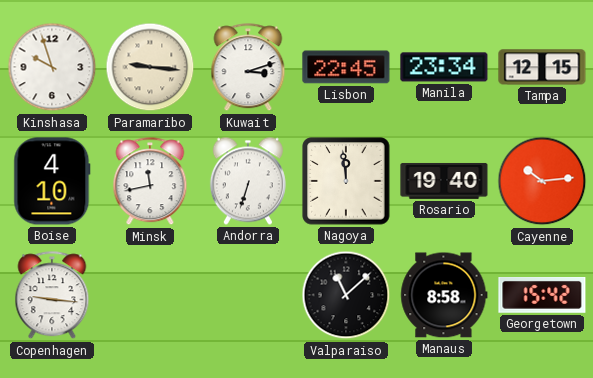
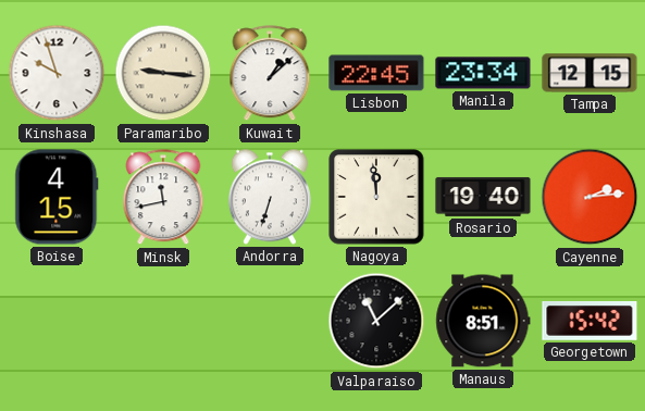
Kuwait: 3:12 -> 1:08
Boise: 4:10 -> 4:15
Cayenne: 10:14 -> 2:14
Copenhagen: 9:16 -> none
Manaus: 8:58 -> 8:51
